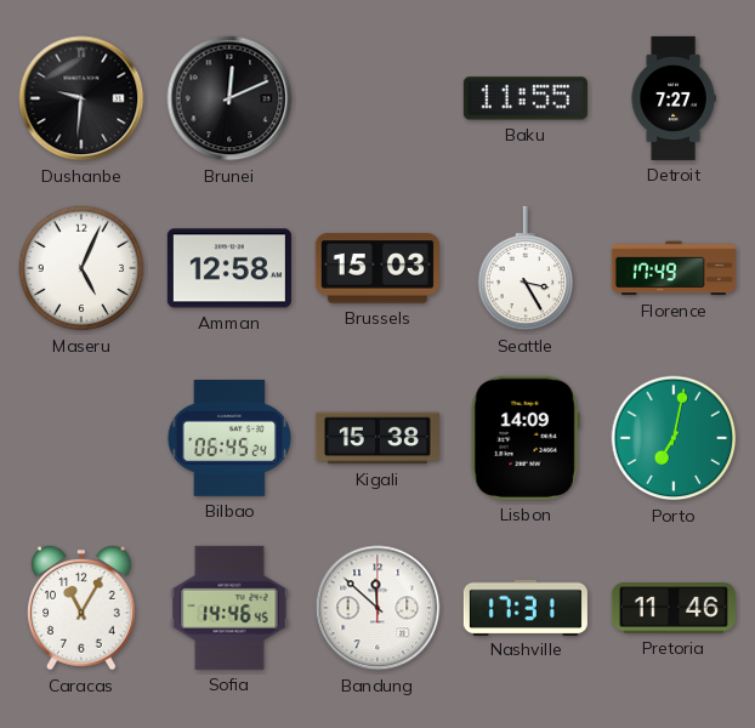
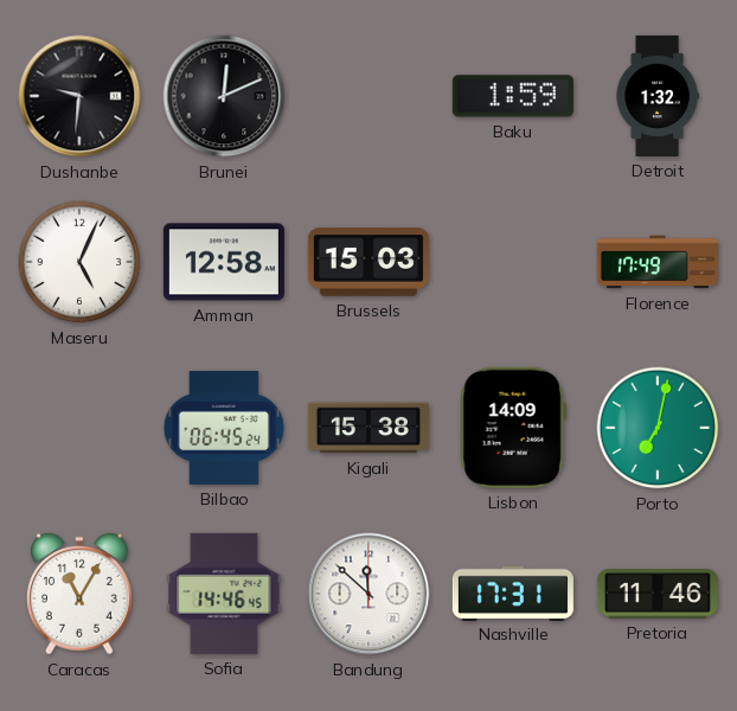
Baku: 11:55 -> 1:59
Detroit: 7:27 -> 1:32
Seattle: 3:25 -> none
